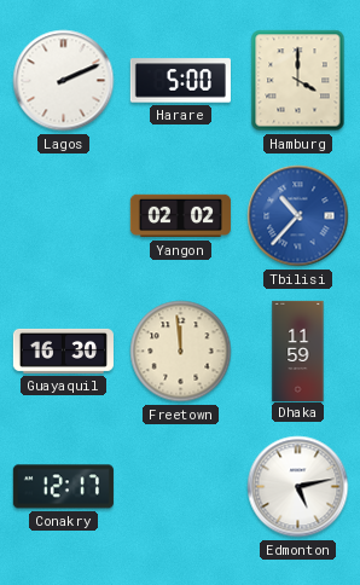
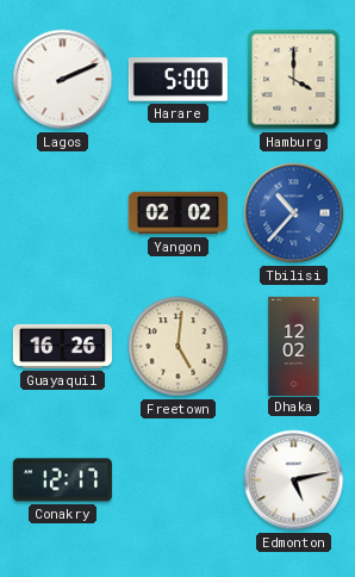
Guayaquil: 16:30 -> 16:26
Freetown: 11:59 -> 5:01
Dhaka: 11:59 -> 12:02
